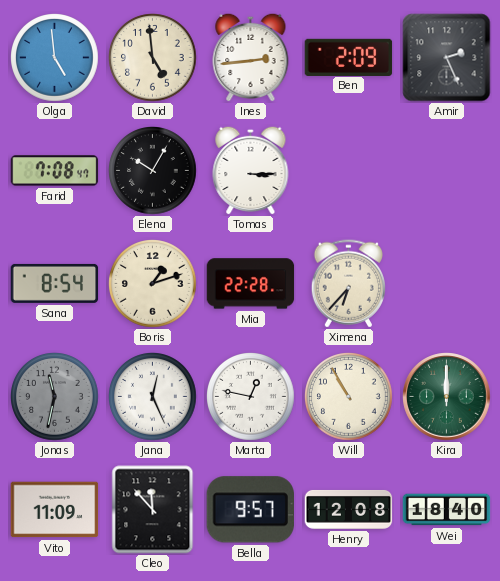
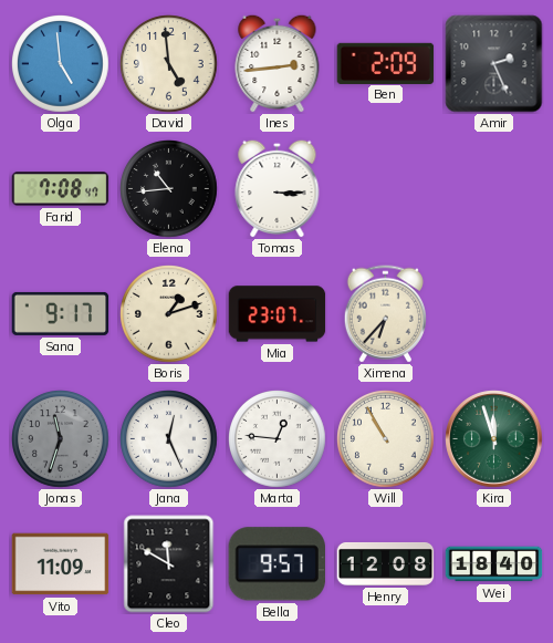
Elena: 10:05 -> 10:44
Sana: 8:54 -> 9:17
Mia: 22:28 -> 23:07
Jonas: 11:32 -> 11:33
Marta: 12:47 -> 12:46
Kira: 12:00 -> 11:57
Cleo: 11:53 -> 11:50
